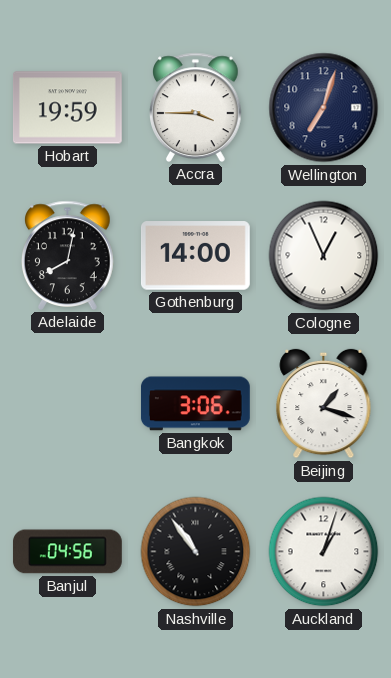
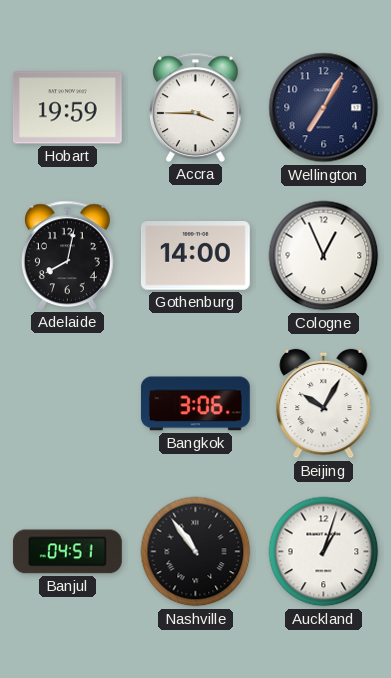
Wellington: 7:03 -> 7:05
Beijing: 1:18 -> 10:05
Banjul: 04:56 -> 04:51
